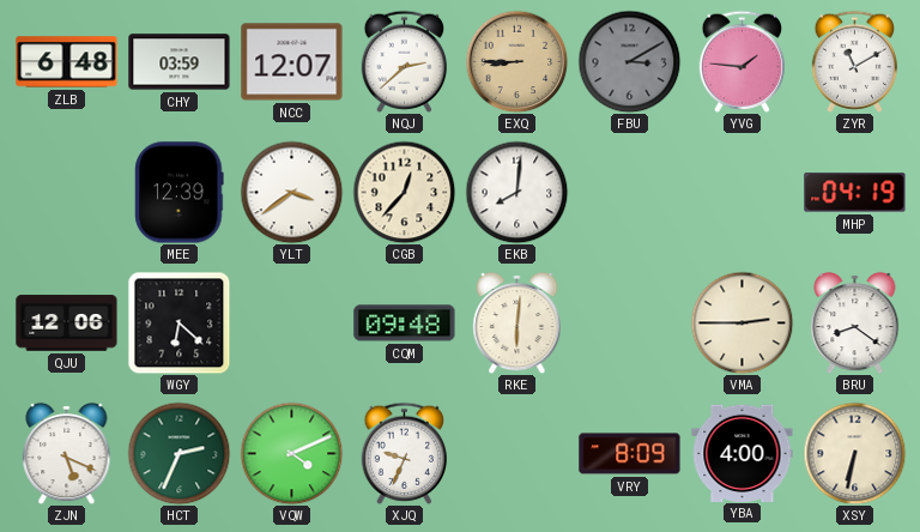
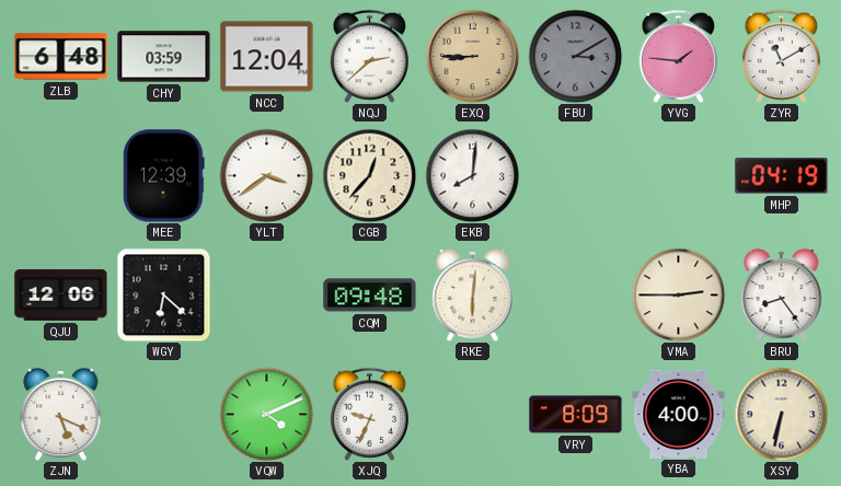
NCC: 12:07 -> 12:04
BRU: 8:21 -> 8:24
HCT: 2:34 -> none
